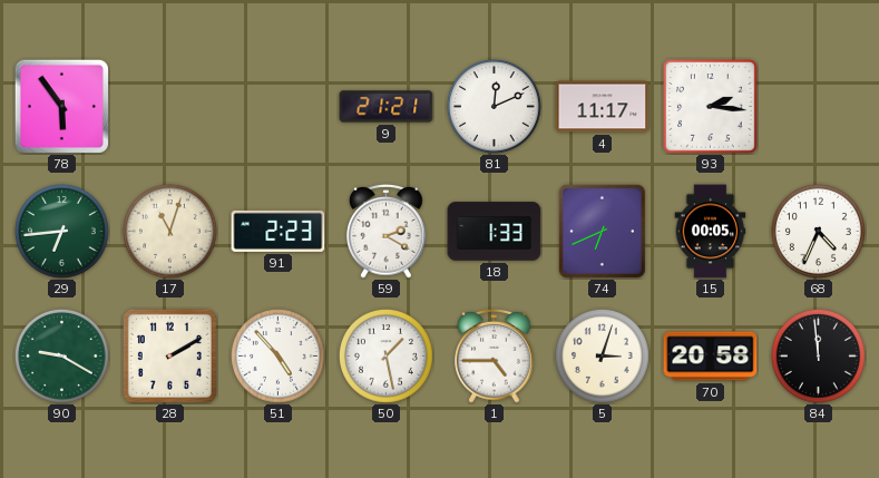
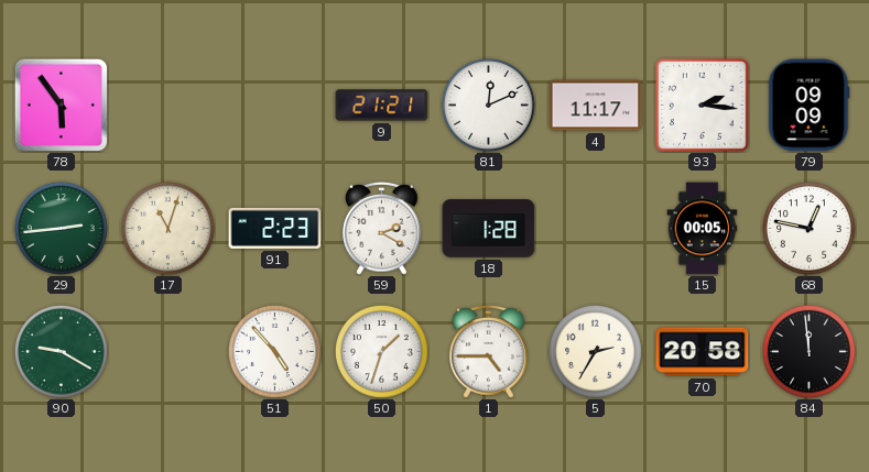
79: none -> 09:09
29: 6:44 -> 2:44
18: 1:33 -> 1:28
74: 6:41 -> none
68: 4:34 -> 12:47
28: 2:10 -> none
50: 1:28 -> 1:33
5: 3:03 -> 2:35
